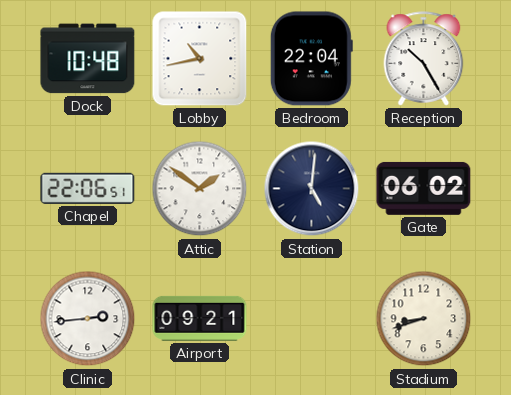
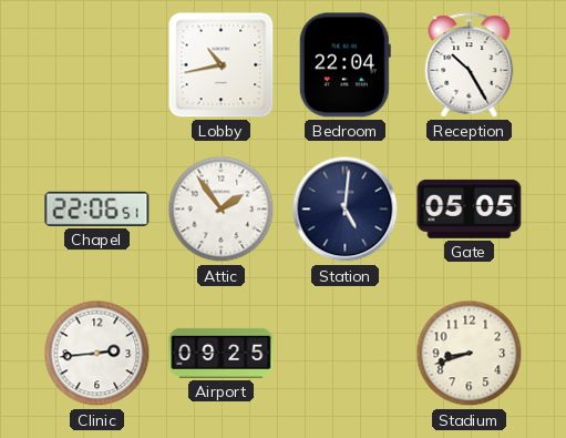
Dock: 10:48 -> none
Attic: 1:51 -> 1:54
Gate: 06:02 -> 05:05
Airport: 09:21 -> 09:25
